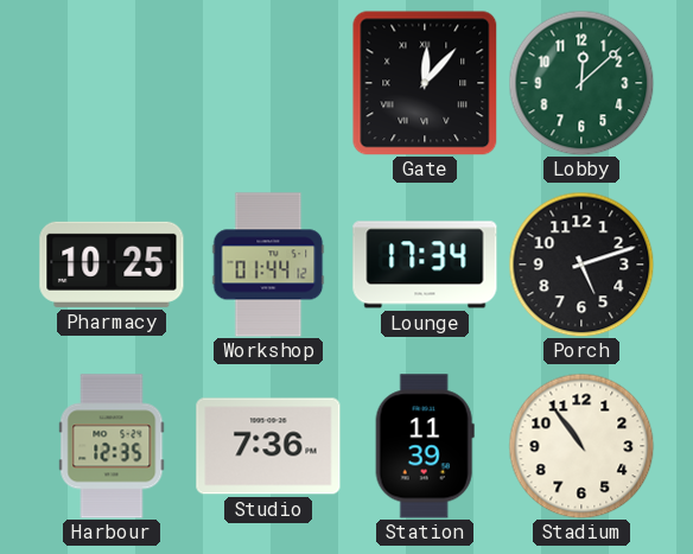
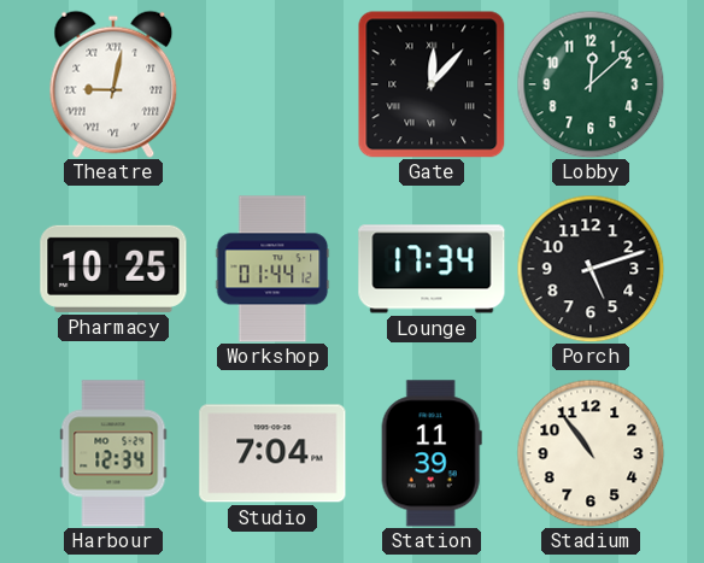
Theatre: none -> 9:02
Harbour: 12:35 -> 12:34
Studio: 7:36 -> 7:04
